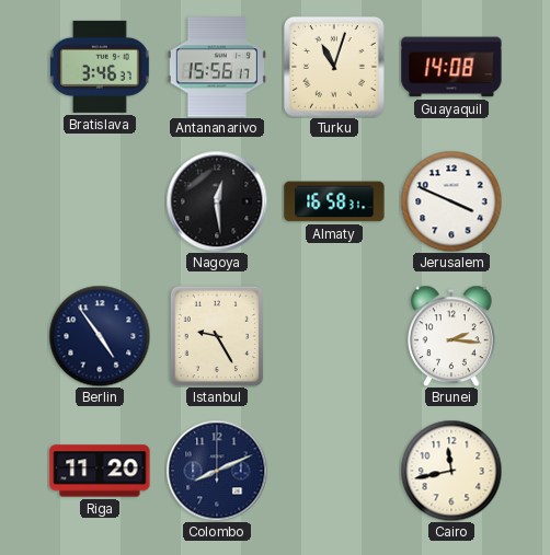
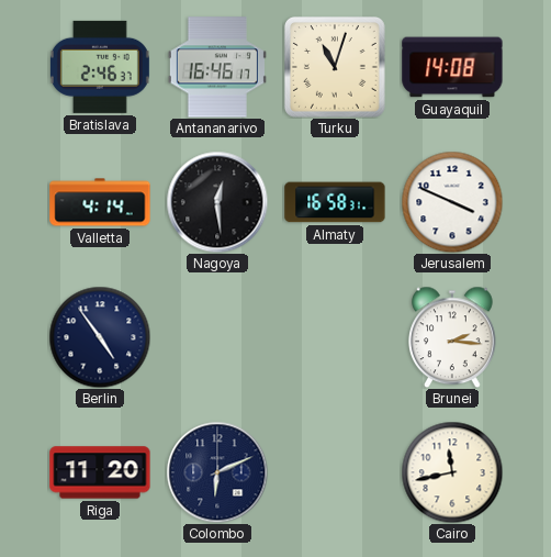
Bratislava: 3:46 -> 2:46
Antananarivo: 15:56 -> 16:46
Valletta: none -> 4:14
Istanbul: 9:25 -> none
Colombo: 8:11 -> 6:11
